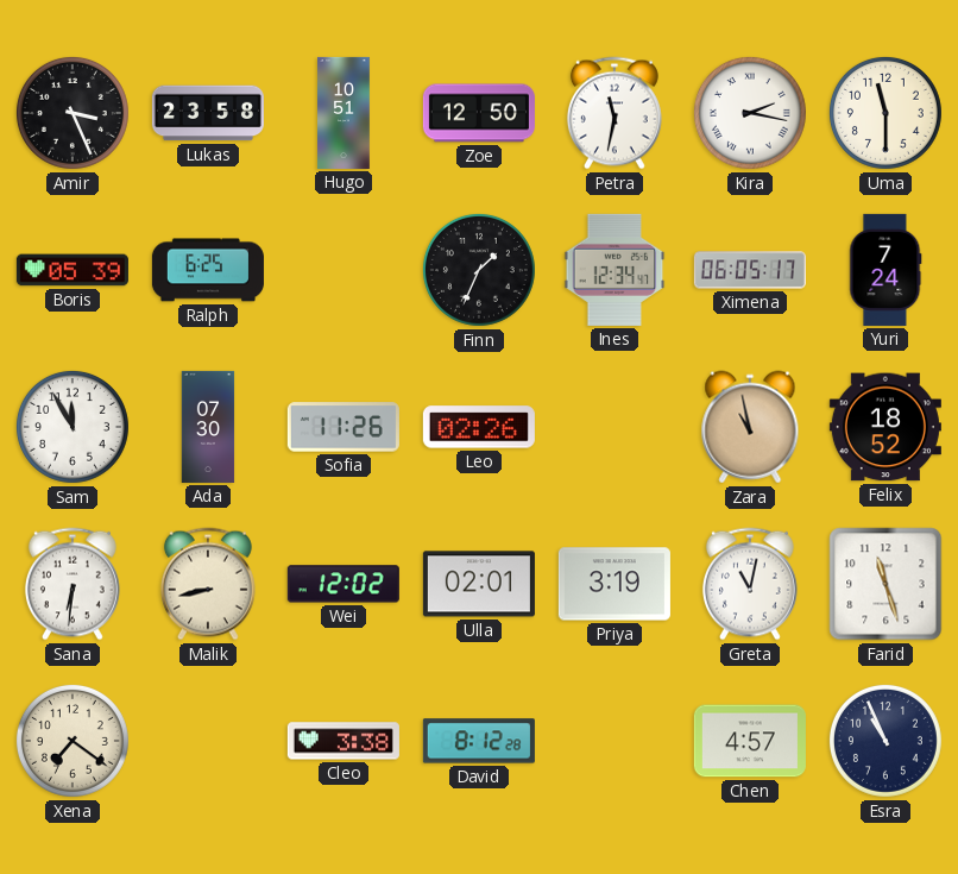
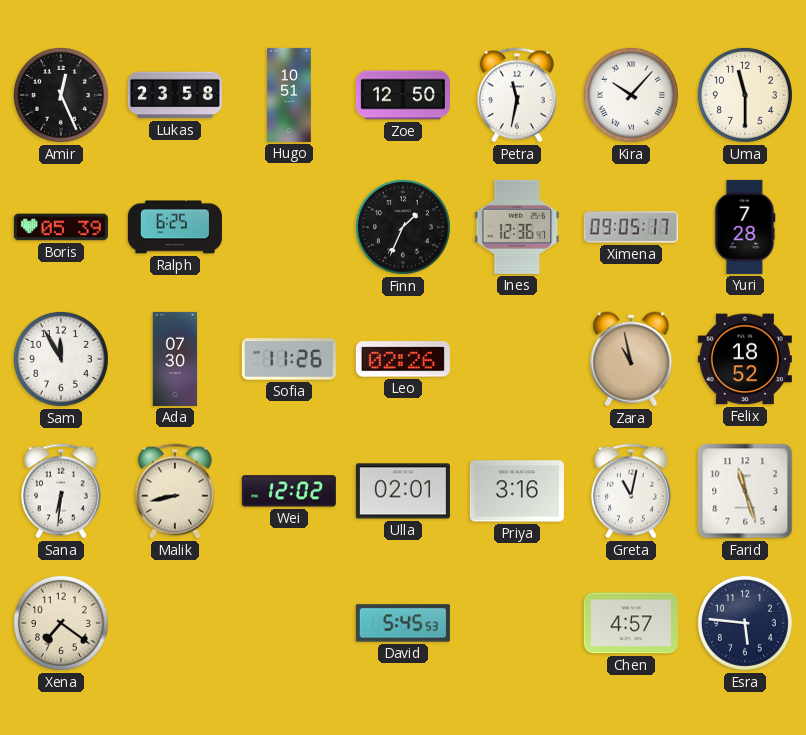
Amir: 3:26 -> 12:26
Kira: 2:17 -> 10:07
Ines: 12:34 -> 12:36
Ximena: 06:05 -> 09:05
Yuri: 7:24 -> 7:28
Priya: 3:19 -> 3:16
Cleo: 3:38 -> none
David: 8:12 -> 5:45
Esra: 10:56 -> 5:46
